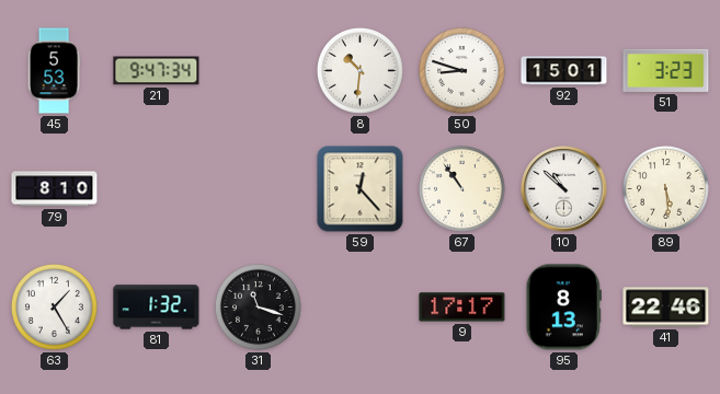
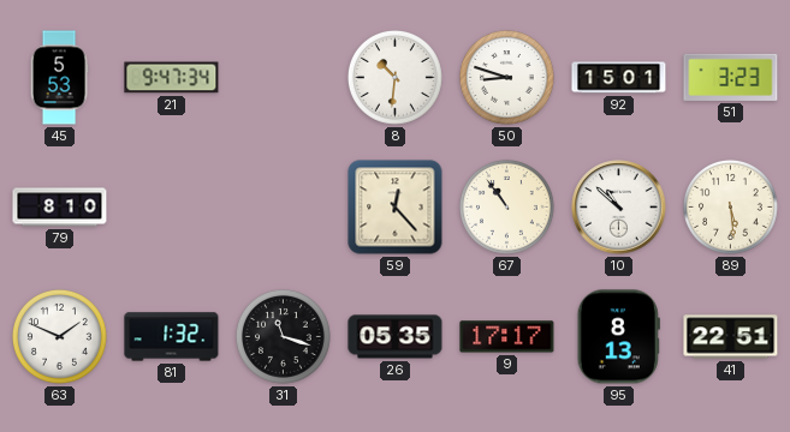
63: 1:25 -> 1:49
26: none -> 05:35
41: 22:46 -> 22:51
